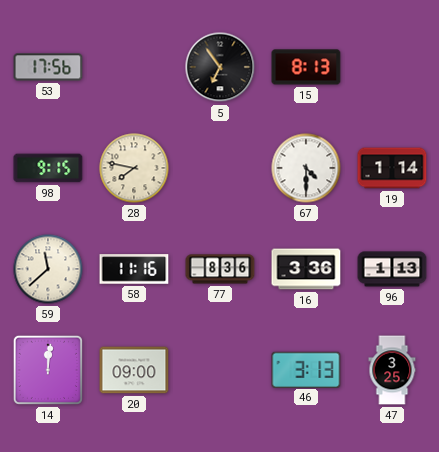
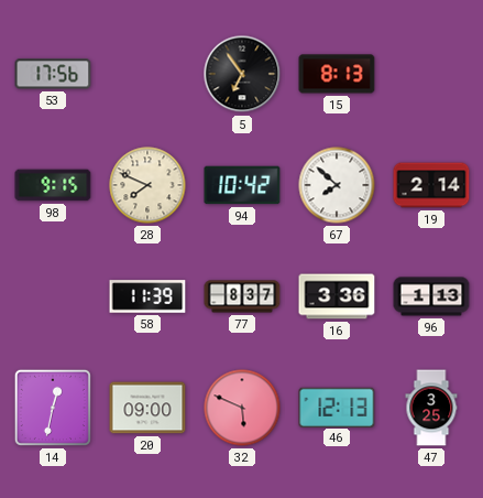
28: 7:47 -> 7:49
94: none -> 10:42
67: 4:30 -> 7:52
19: 1:14 -> 2:14
59: 11:38 -> none
58: 11:16 -> 11:39
77: 8:36 -> 8:37
14: 12:01 -> 12:32
32: none -> 5:49
46: 3:13 -> 12:13
